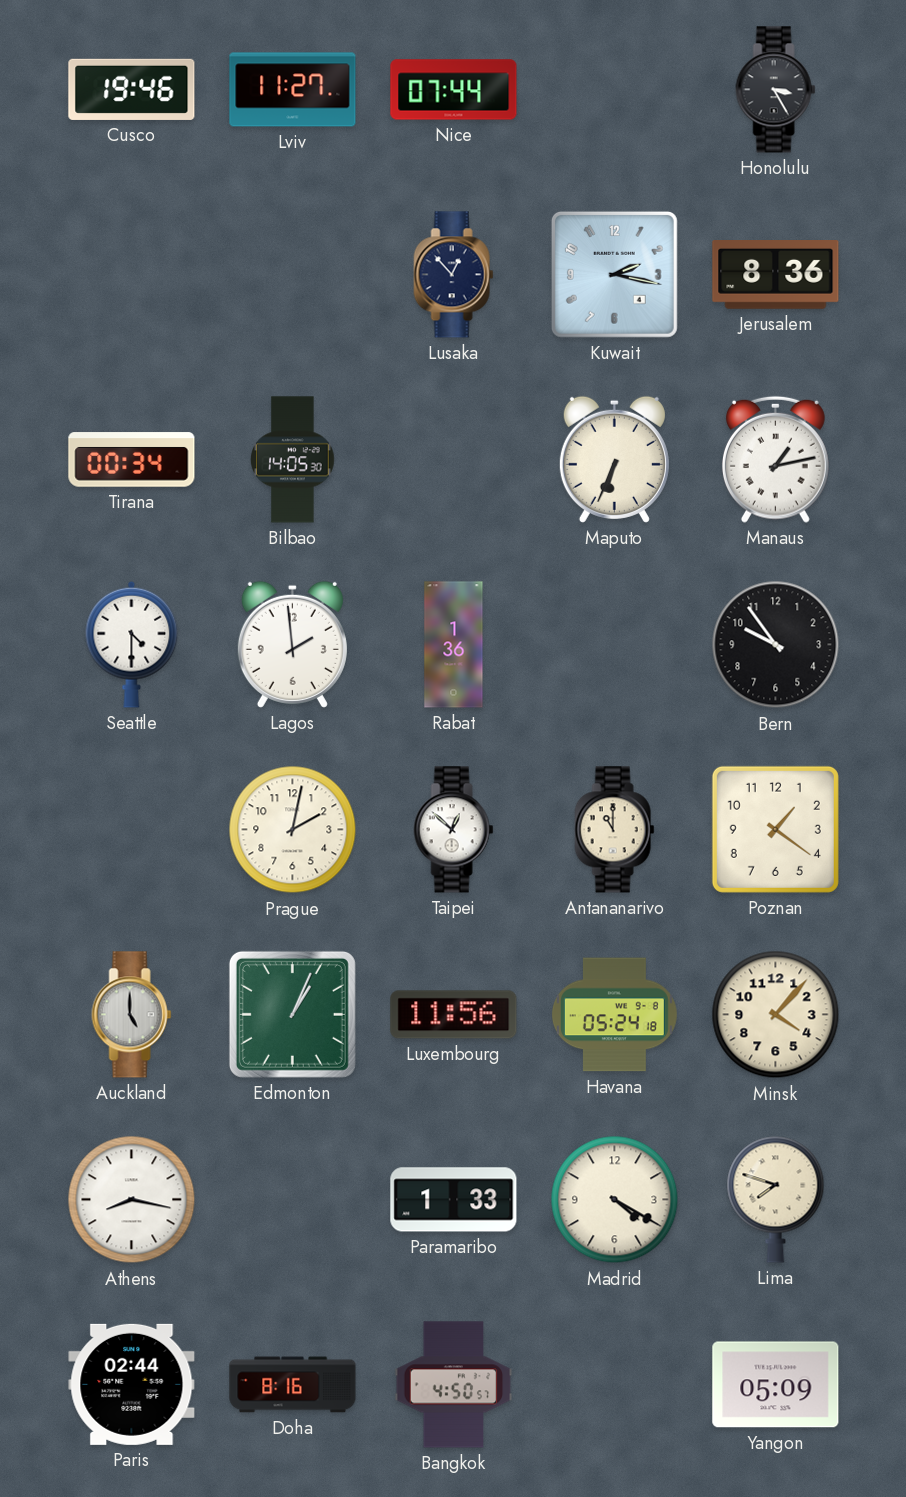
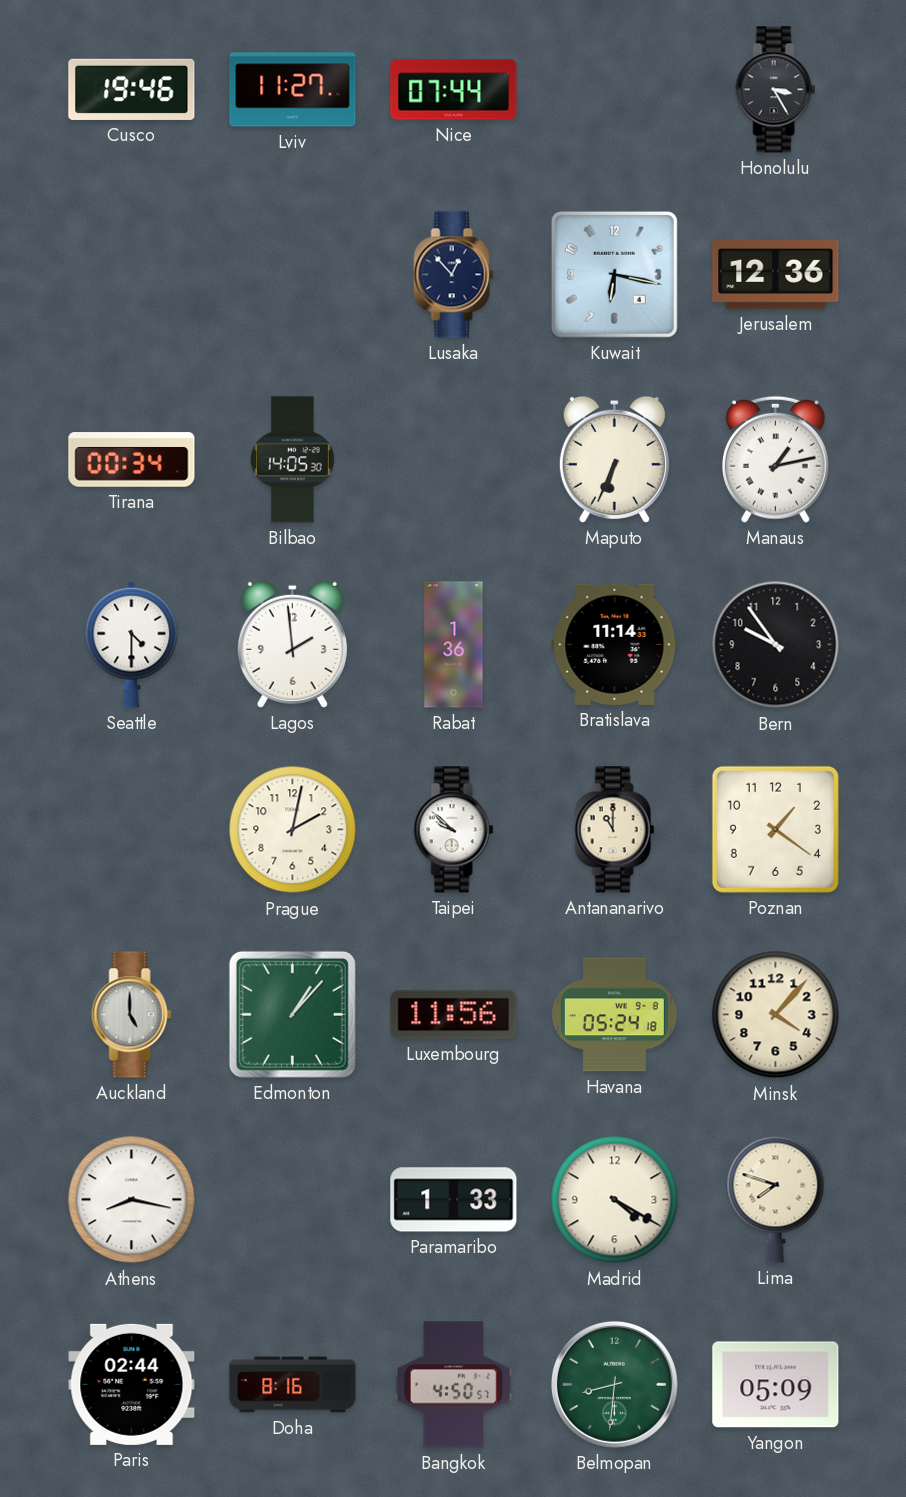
Kuwait: 2:17 -> 6:17
Jerusalem: 8:36 -> 12:36
Bratislava: none -> 11:14
Taipei: 12:52 -> 9:52
Edmonton: 1:04 -> 1:07
Belmopan: none -> 8:31
